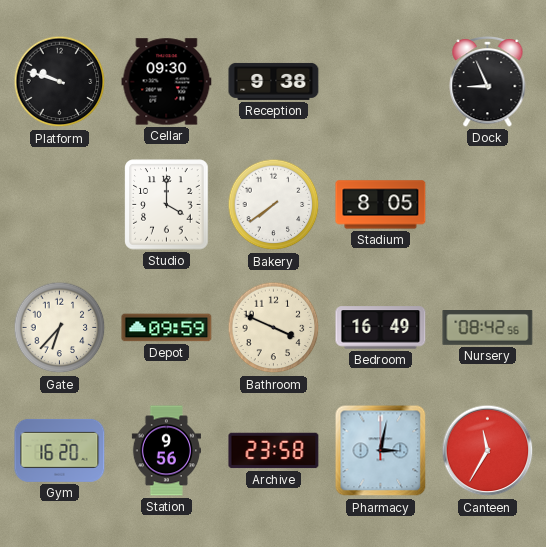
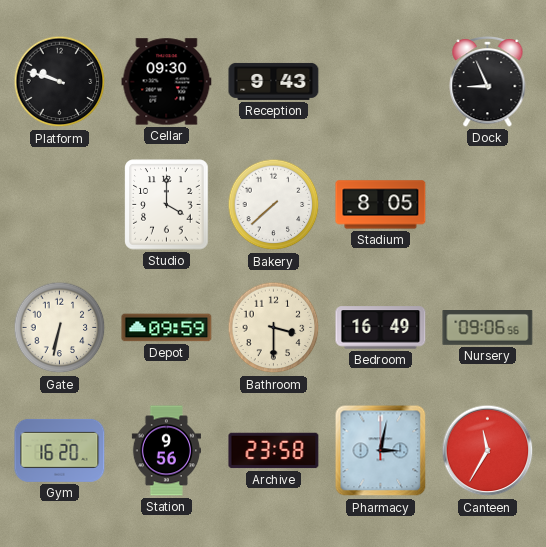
Reception: 9:38 -> 9:43
Bakery: 7:39 -> 7:38
Gate: 6:37 -> 6:32
Bathroom: 3:49 -> 3:30
Nursery: 08:42 -> 09:06
